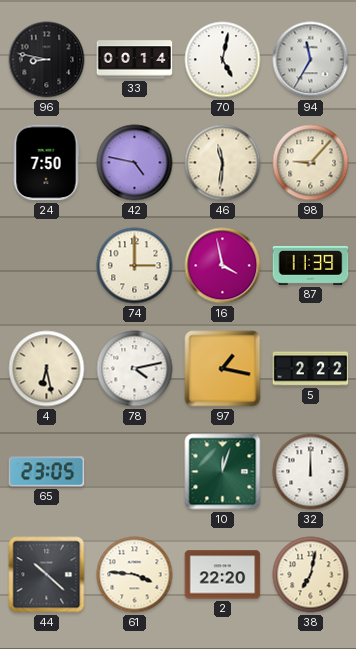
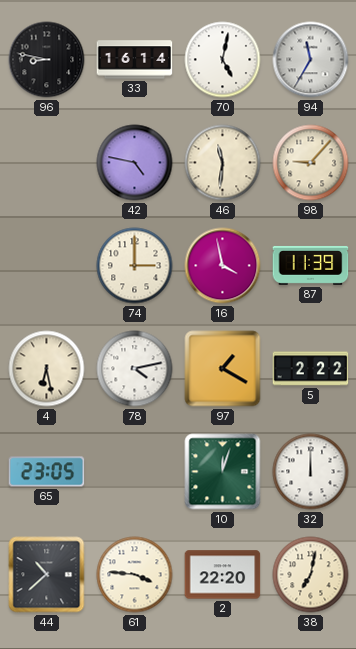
33: 00:14 -> 16:14
24: 7:50 -> none
97: 1:17 -> 1:20
44: 10:22 -> 10:38
